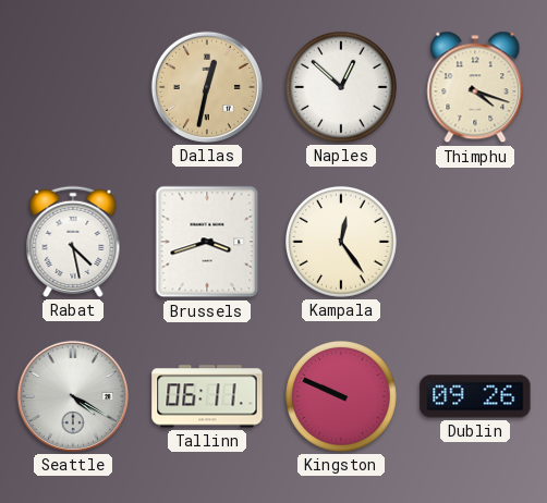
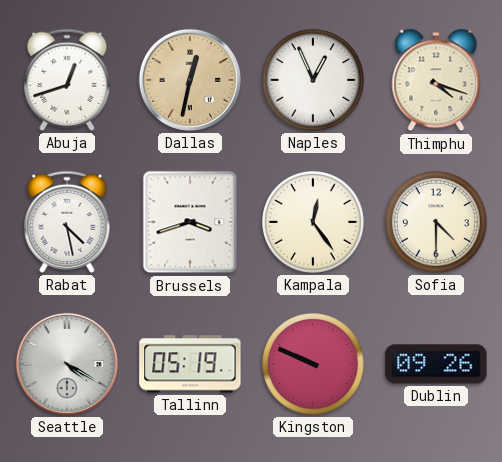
Abuja: none -> 12:42
Naples: 12:52 -> 12:56
Sofia: none -> 4:30
Tallinn: 06:11 -> 05:19
